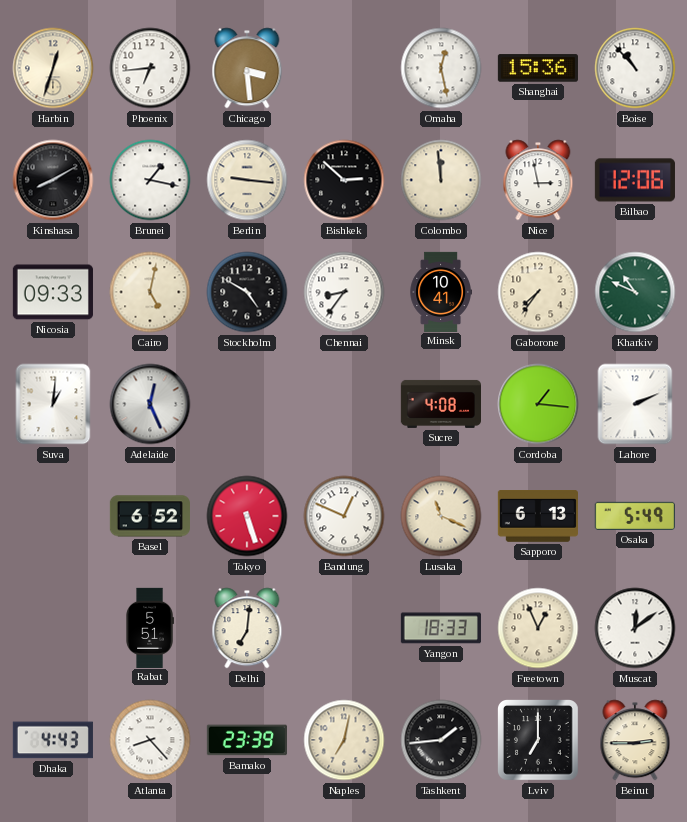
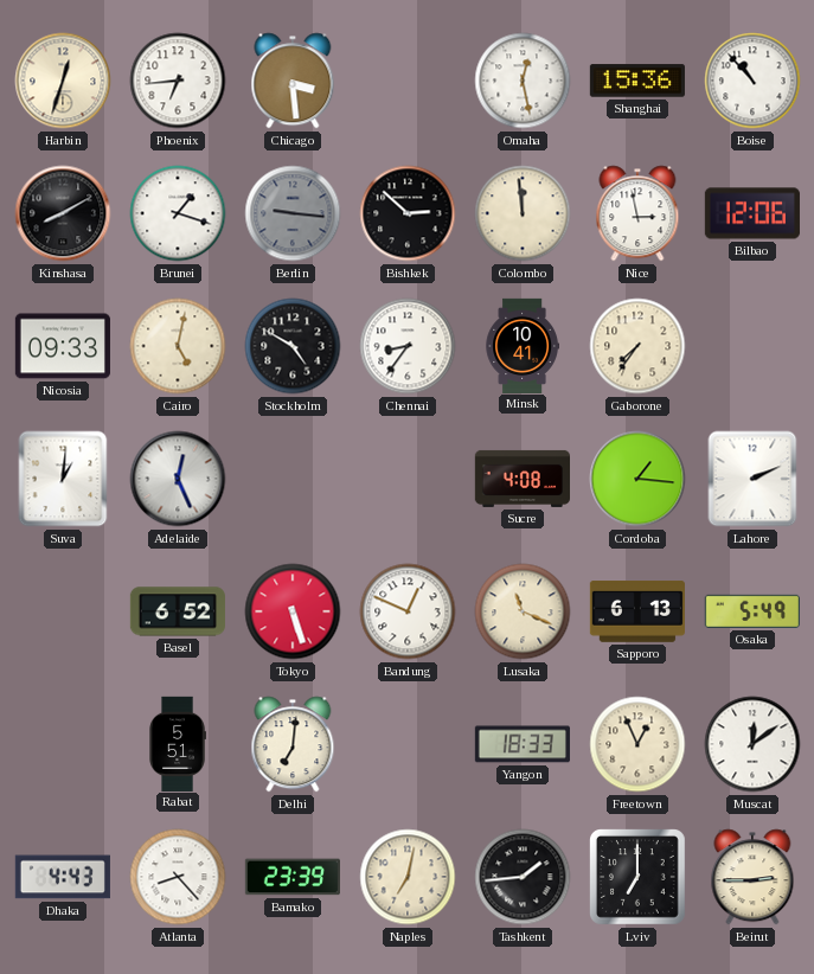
Brunei: 1:17 -> 1:18
Berlin dial: cream -> grey
Kharkiv: 10:49 -> none
